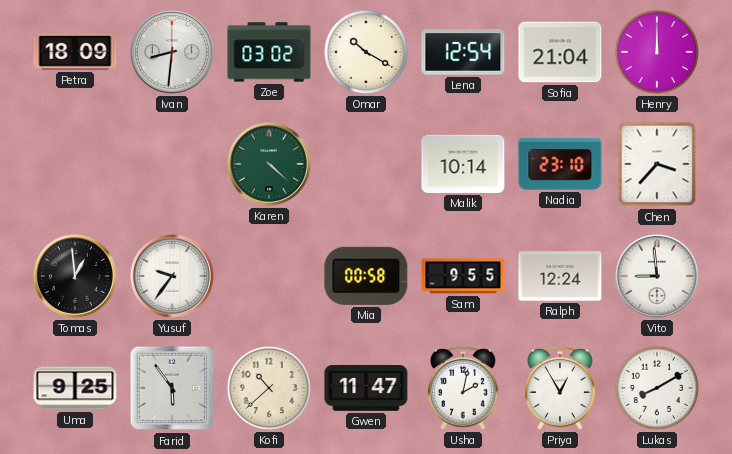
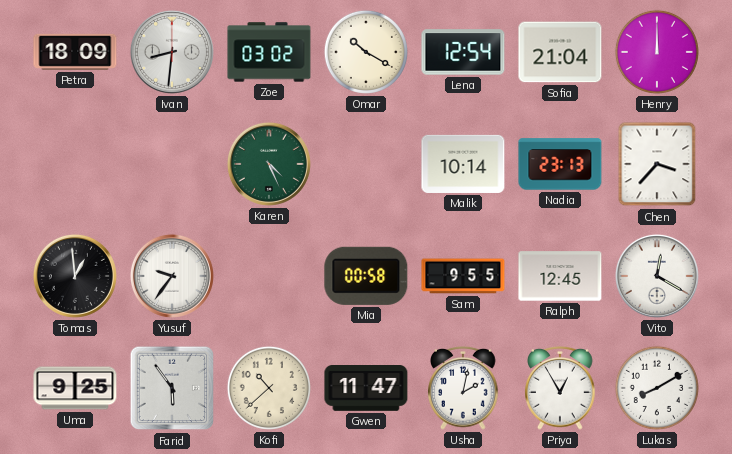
Karen: 4:22 -> 4:26
Nadia: 23:10 -> 23:13
Ralph: 12:24 -> 12:45
Vito: 8:59 -> 12:20
